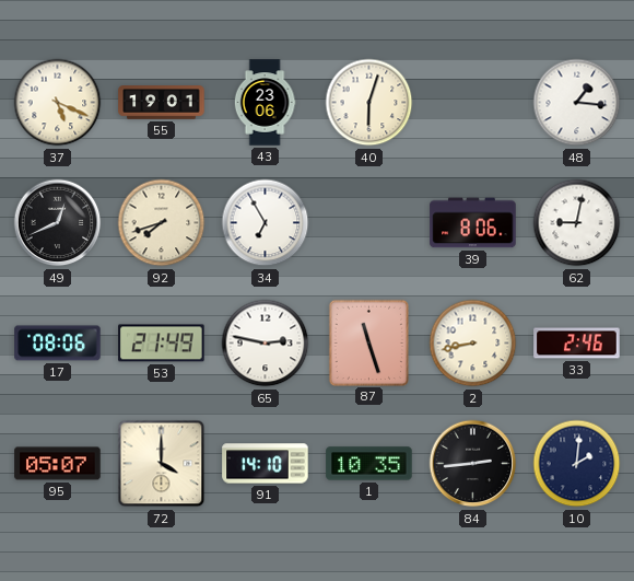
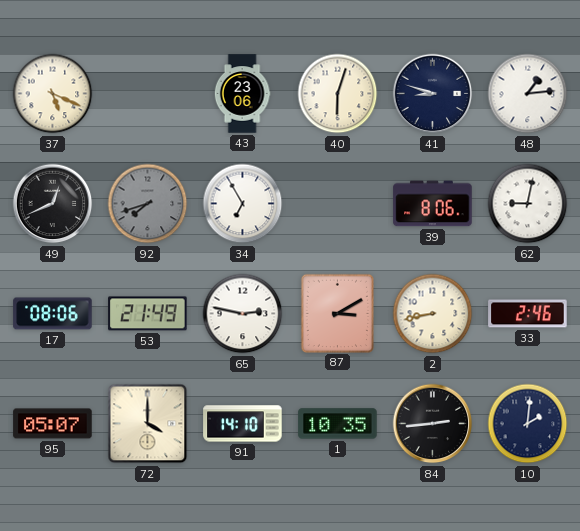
55: 19:01 -> none
41: none -> 8:48
48: 1:16 -> 1:14
92 dial: cream -> grey
87: 11:27 -> 3:10
